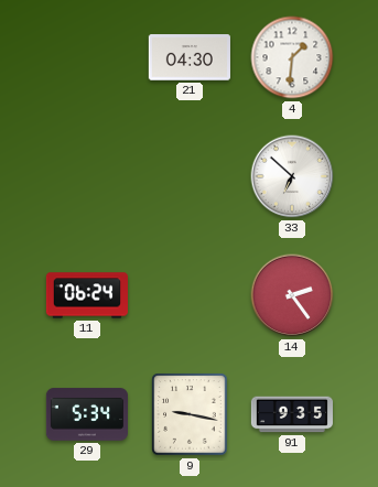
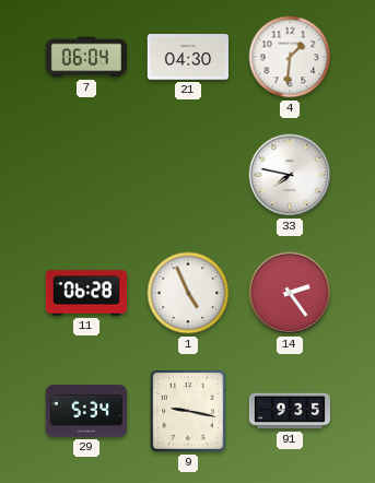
7: none -> 06:04
33: 6:52 -> 7:47
11: 06:24 -> 06:28
1: none -> 4:56
